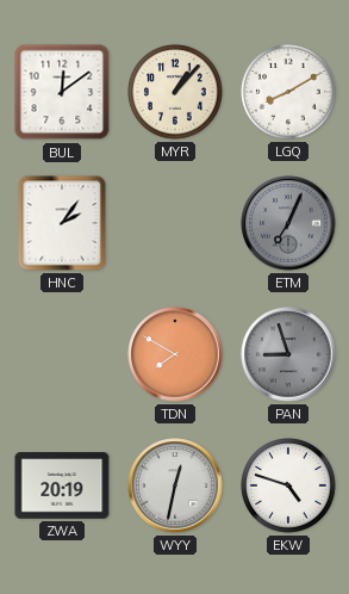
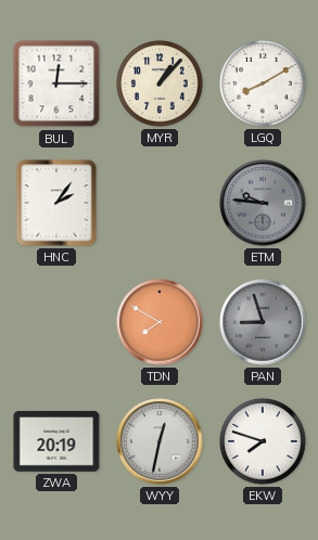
BUL: 12:09 -> 12:15
ETM: 7:04 -> 9:46
EKW: 4:48 -> 7:48
